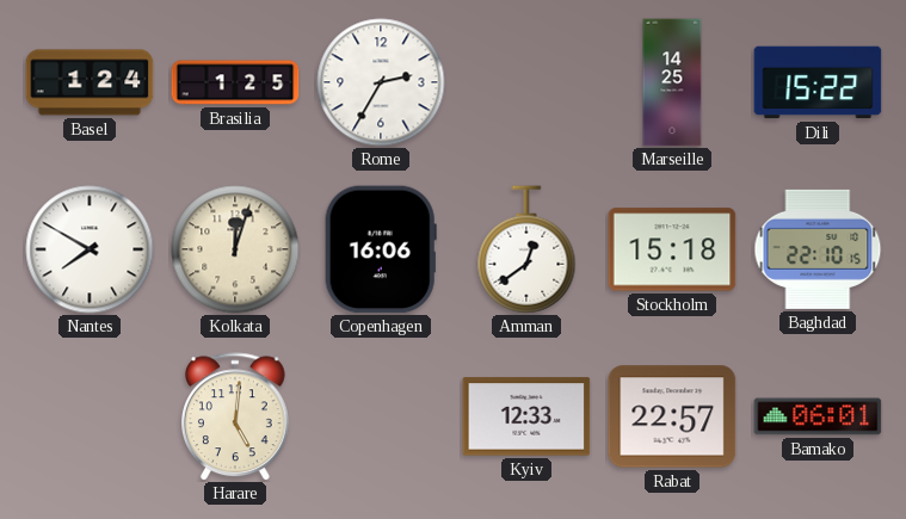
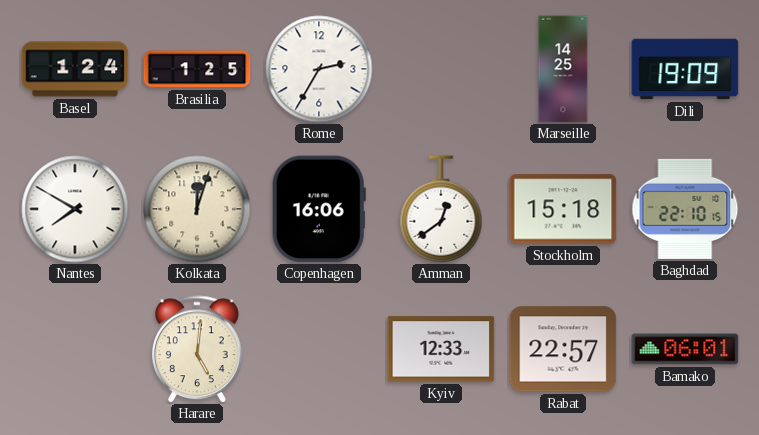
Dili: 15:22 -> 19:09
